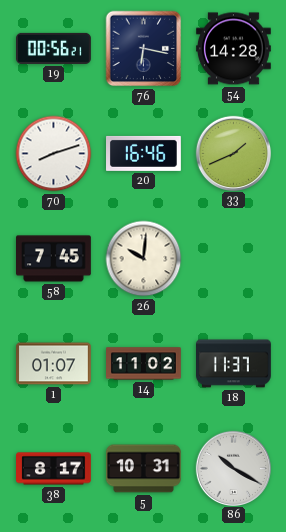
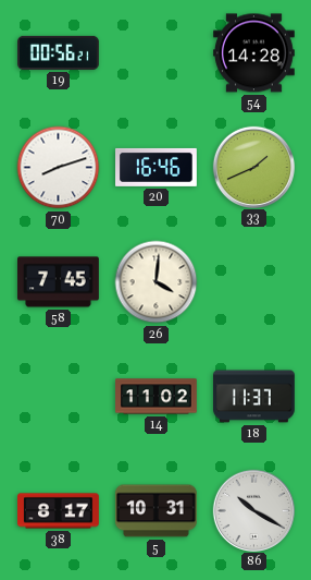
76: 6:17 -> none
26: 10:01 -> 4:01
1: 01:07 -> none
